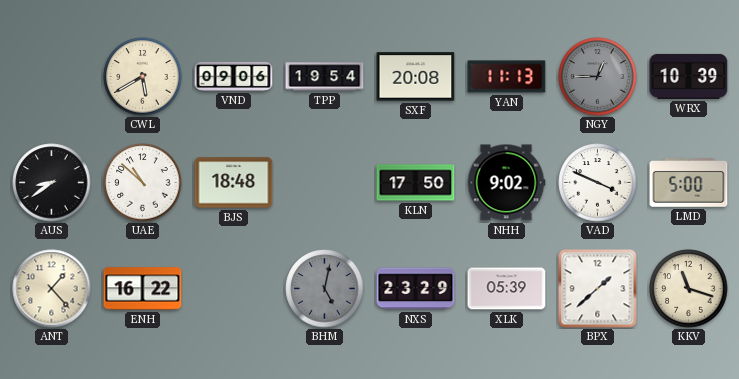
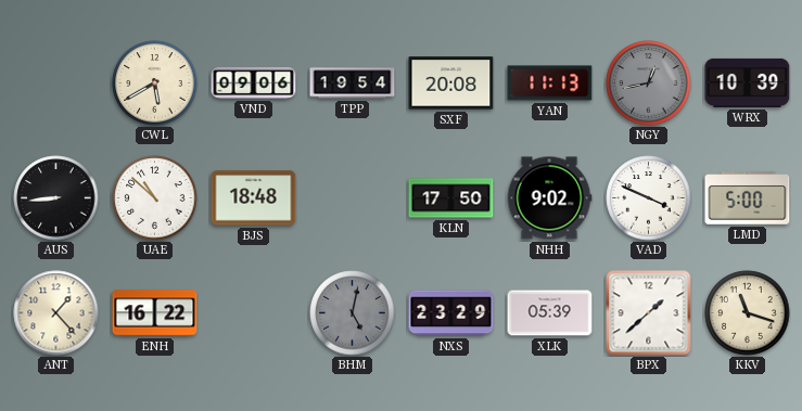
NGY: 12:45 -> 12:43
AUS: 8:39 -> 8:44
